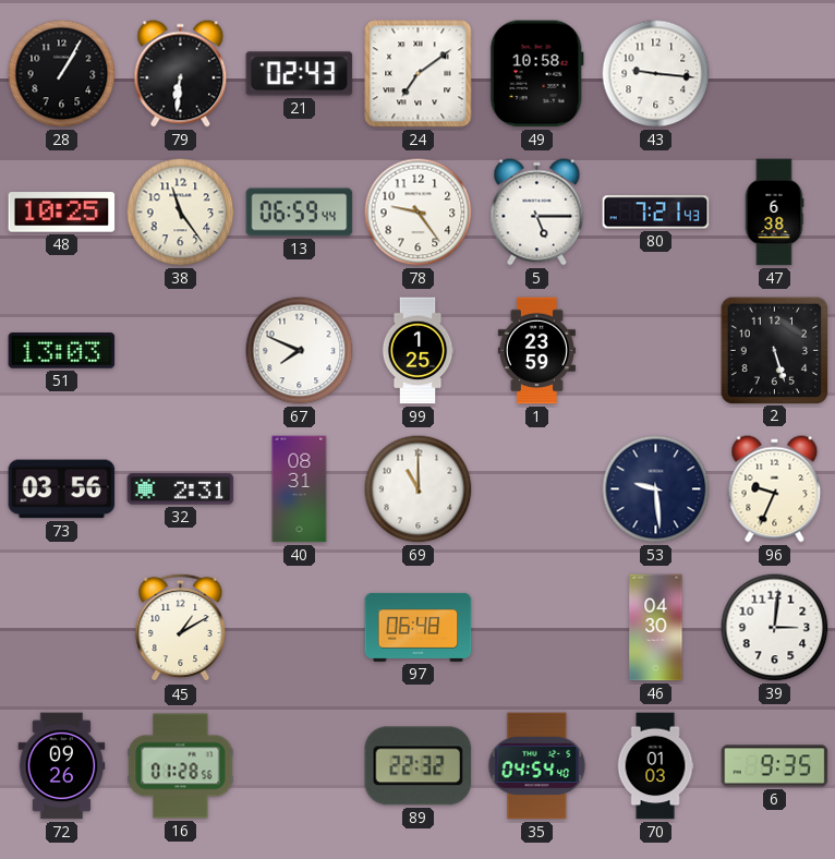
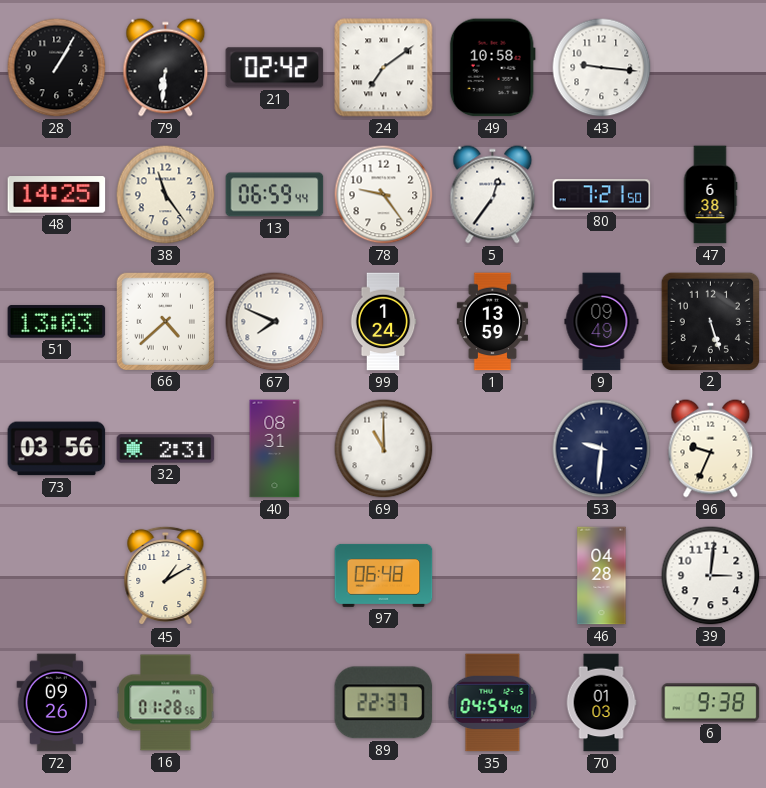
21: 02:43 -> 02:42
48: 10:25 -> 14:25
5: 5:15 -> 12:36
80: 7:21:43 -> 7:21:50
66: none -> 4:38
99: 1:25 -> 1:24
1: 23:59 -> 13:59
9: none -> 09:49
53: 9:29 -> 9:31
46: 04:30 -> 04:28
89: 22:32 -> 22:37
6: 9:35 -> 9:38
